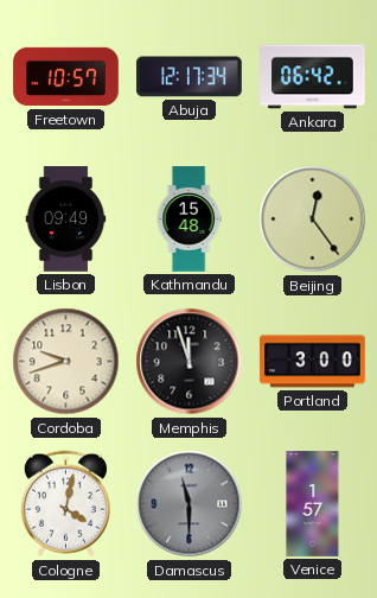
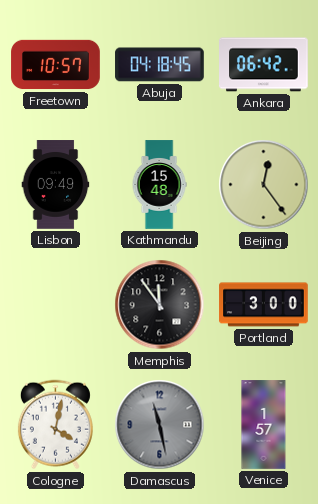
Abuja: 12:17 -> 04:18
Cordoba: 9:42 -> none
Memphis: 11:57 -> 11:54
Damascus: 11:30 -> 11:28
